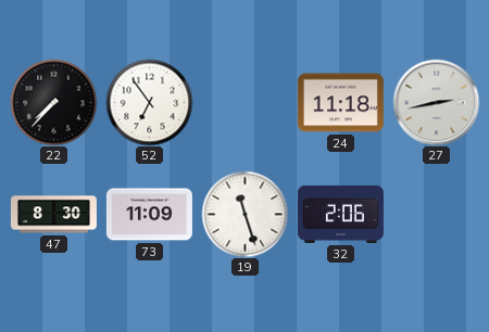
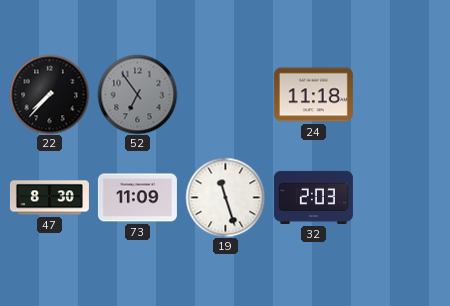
52 dial: white -> grey
27: 2:43 -> none
32: 2:06 -> 2:03
